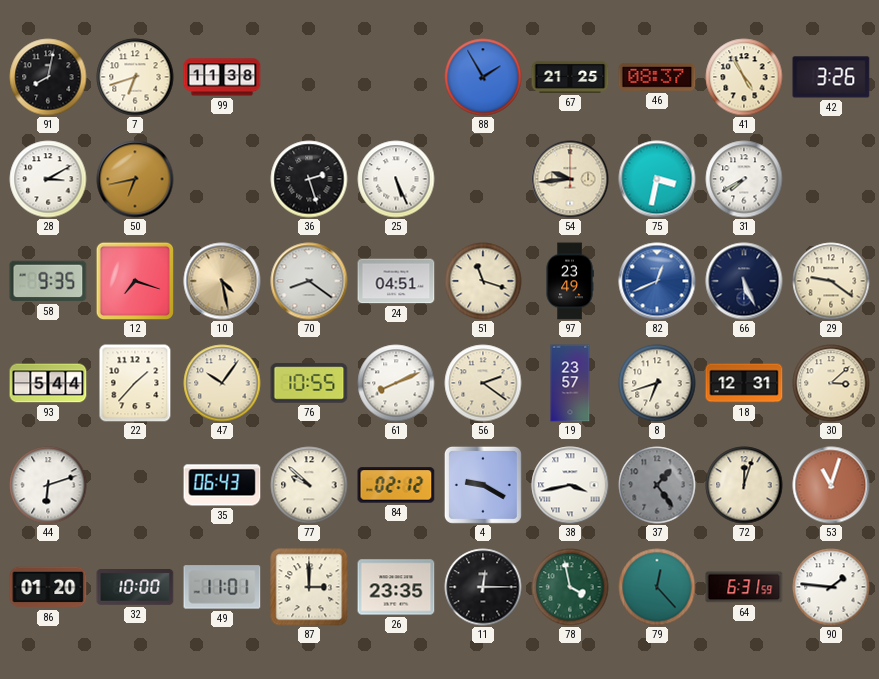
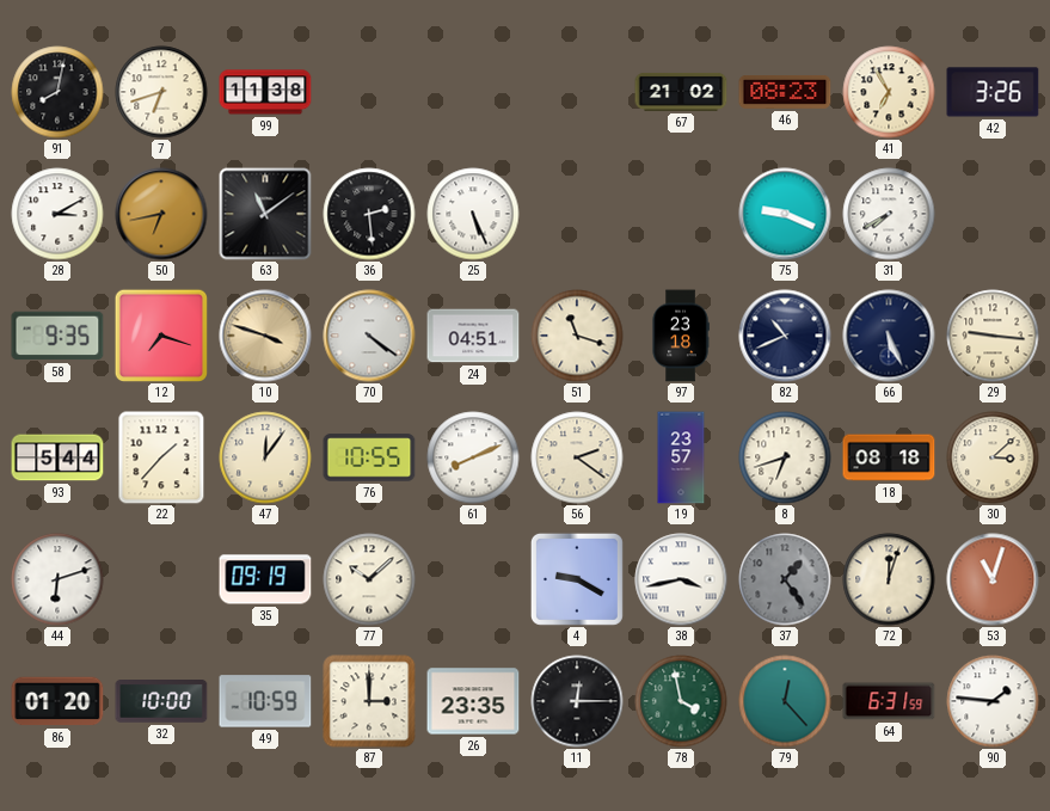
88: 1:55 -> none
67: 21:25 -> 21:02
46: 08:37 -> 08:23
41: 4:55 -> 6:55
63: none -> 11:09
36: 2:27 -> 2:29
54: 9:44 -> none
75: 3:32 -> 9:19
10: 4:28 -> 3:48
70: 8:21 -> 4:21
97: 23:49 -> 23:18
82: 12:41 -> 10:41
82 dial: blue -> navy
29: 9:21 -> 9:16
47: 10:06 -> 12:06
18: 12:31 -> 08:18
35: 06:43 -> 09:19
77: 9:52 -> 10:08
84: 02:12 -> none
49: 11:01 -> 10:59
